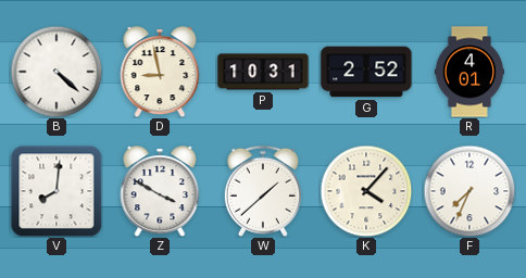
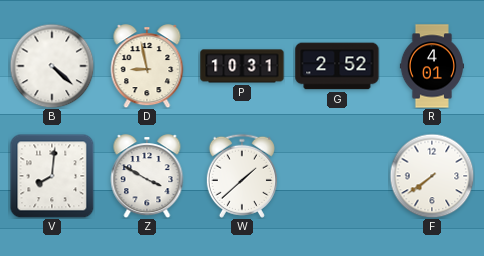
K: 4:07 -> none
F: 7:34 -> 7:39
